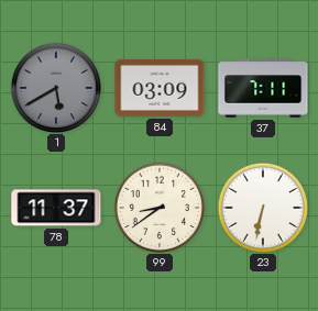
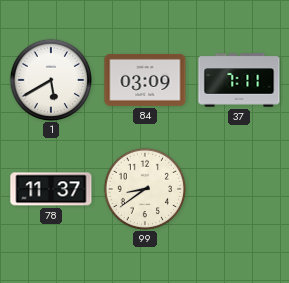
1 dial: grey -> white
23: 6:32 -> none
